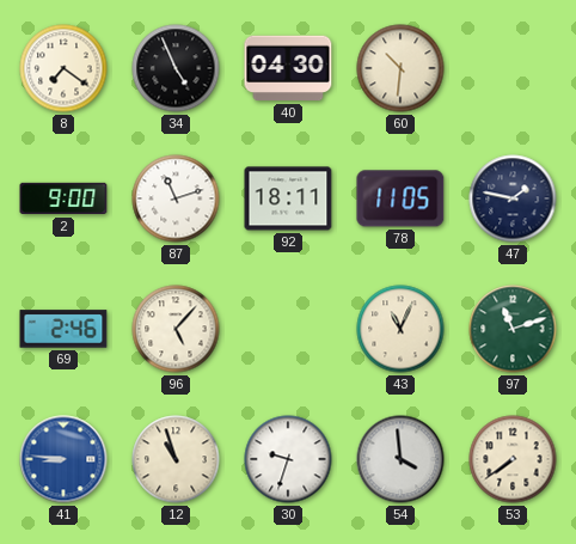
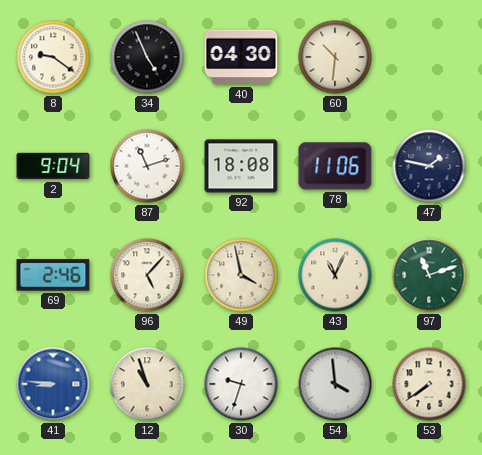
8: 7:21 -> 9:21
2: 9:00 -> 9:04
92: 18:11 -> 18:08
78: 11:05 -> 11:06
49: none -> 3:58
